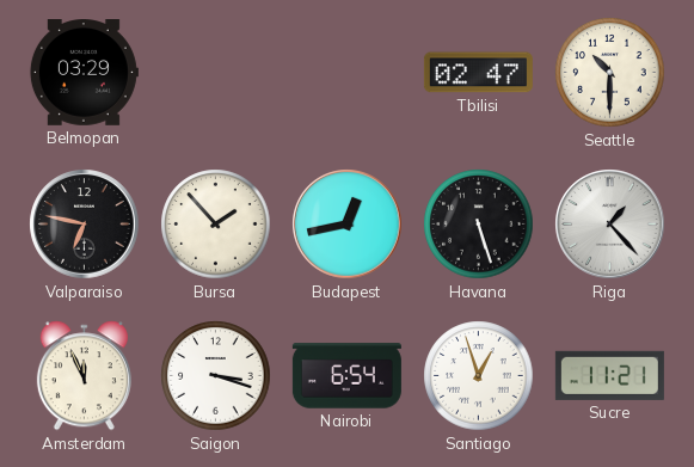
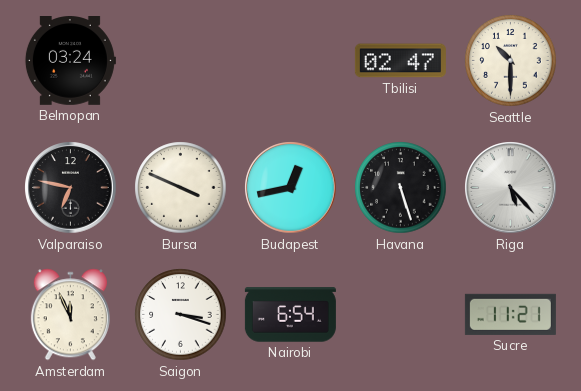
Belmopan: 03:29 -> 03:24
Bursa: 1:53 -> 3:49
Riga: 1:23 -> 5:23
Santiago: 12:57 -> none
